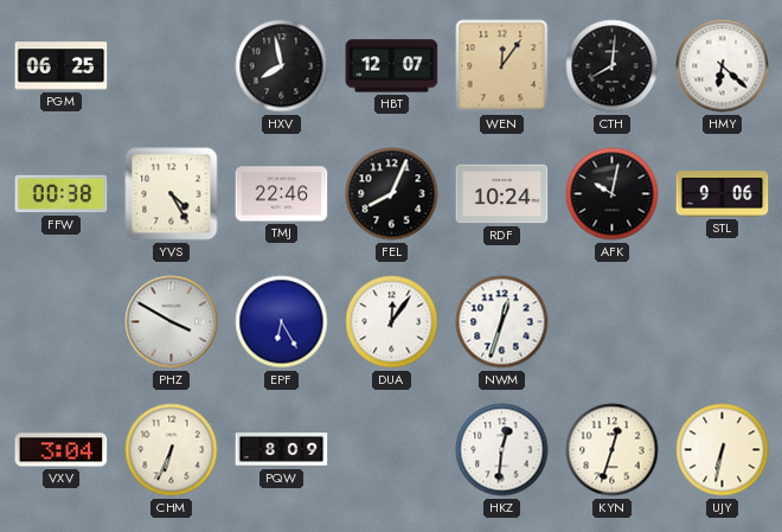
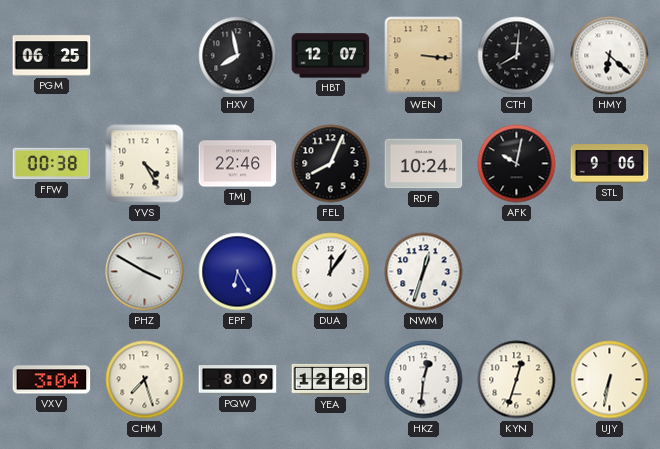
WEN: 12:06 -> 3:16
CHM: 6:34 -> 7:27
YEA: none -> 12:28
